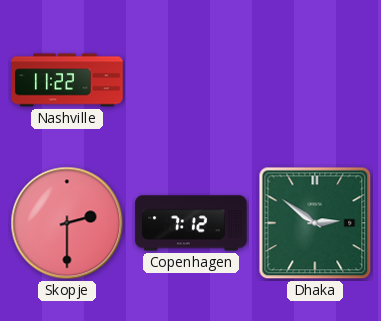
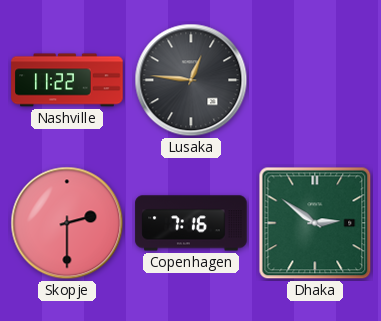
Lusaka: none -> 12:46
Copenhagen: 7:12 -> 7:16
